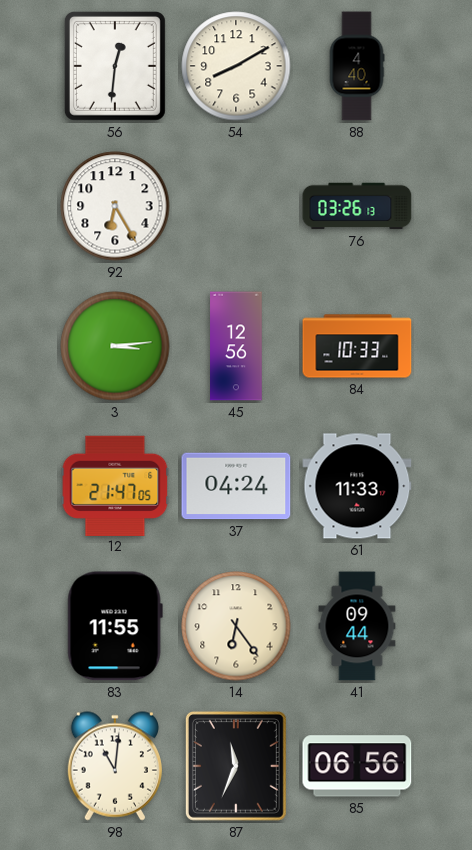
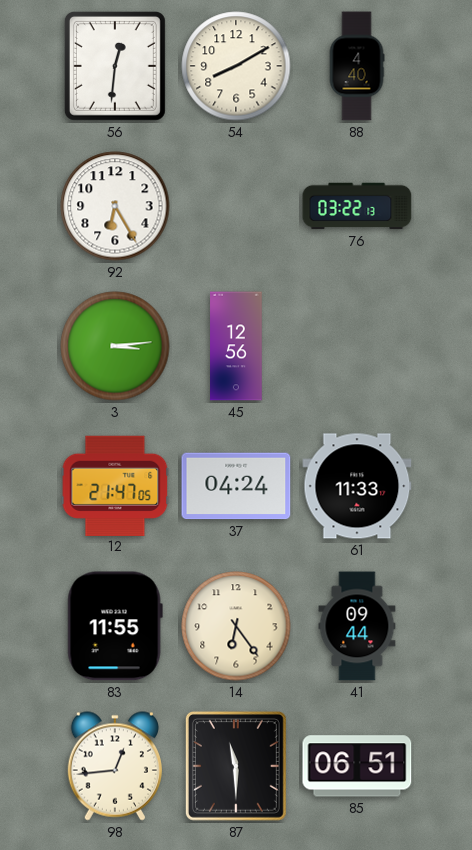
76: 03:26 -> 03:22
84: 10:33 -> none
98: 11:01 -> 12:44
87: 11:34 -> 11:30
85: 06:56 -> 06:51
